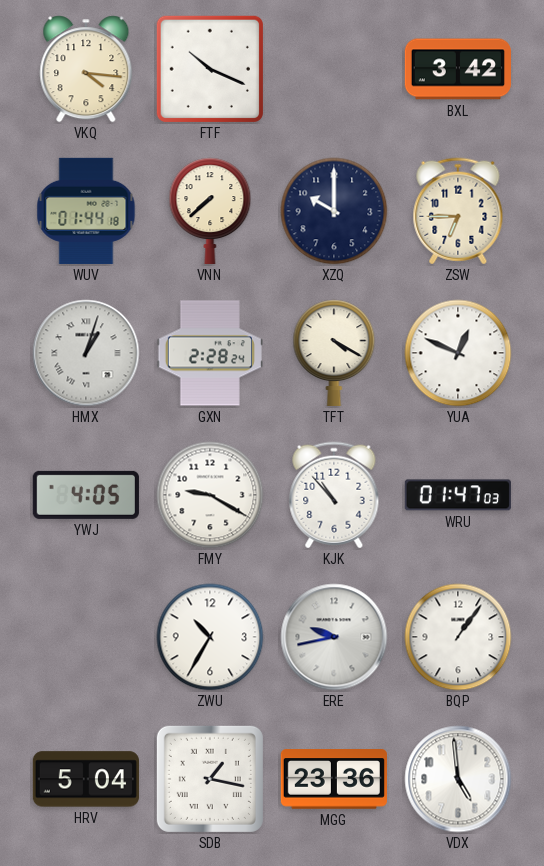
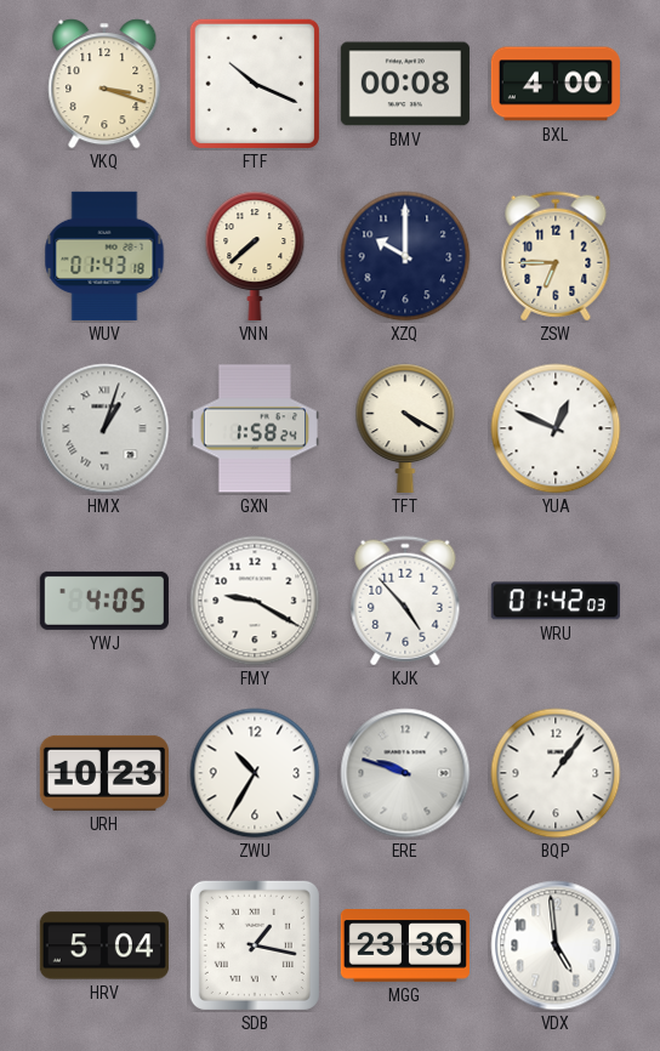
VKQ: 4:16 -> 3:18
BMV: none -> 00:08
BXL: 3:42 -> 4:00
WUV: 01:44 -> 01:43
GXN: 2:28 -> 1:58
KJK: 10:53 -> 4:53
WRU: 01:47 -> 01:42
URH: none -> 10:23
ERE: 9:43 -> 9:48
